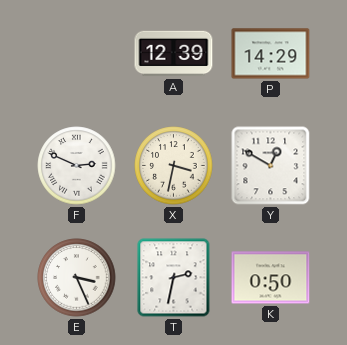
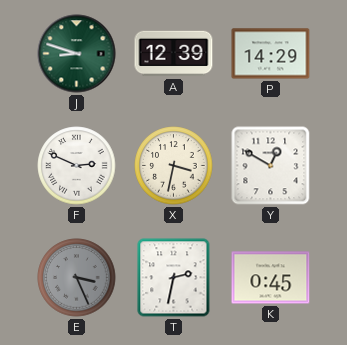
J: none -> 8:48
E dial: white -> grey
K: 0:50 -> 0:45
